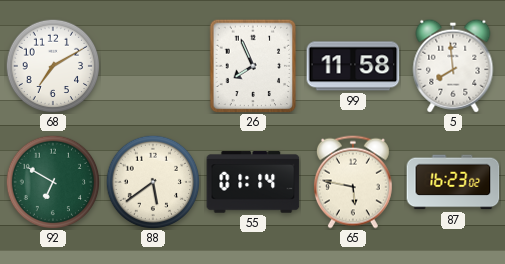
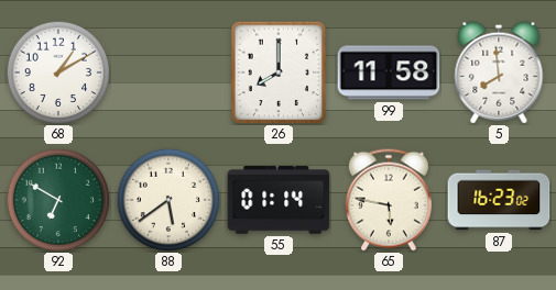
68: 7:10 -> 1:10
26: 7:56 -> 8:00
